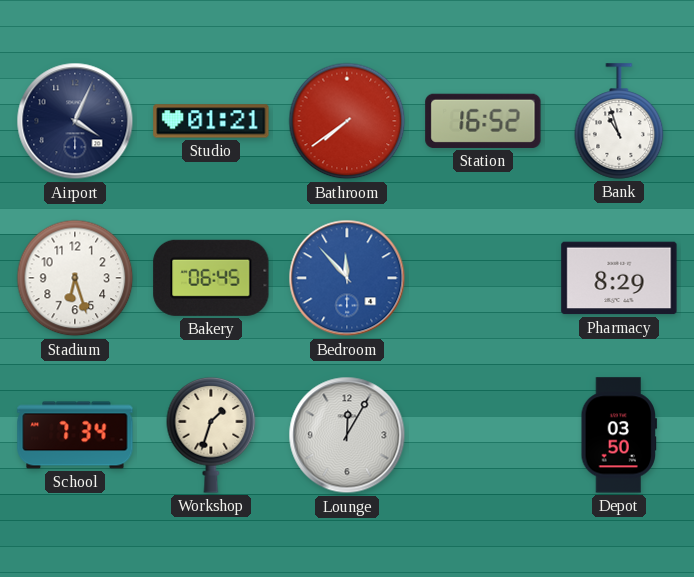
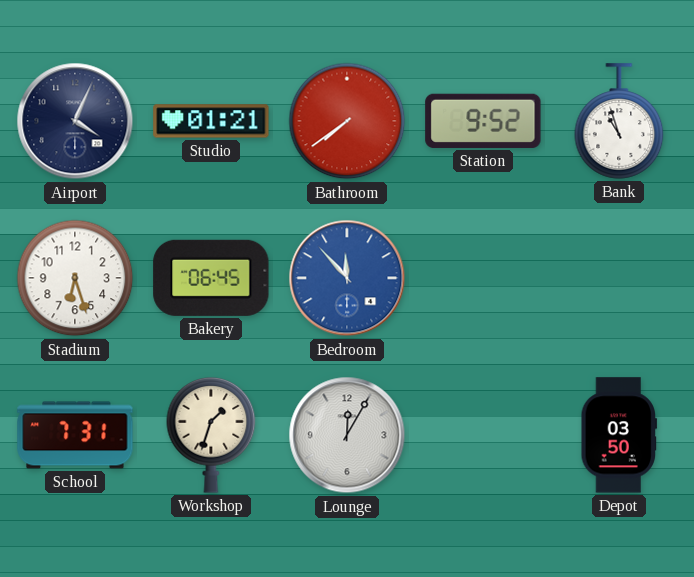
Station: 16:52 -> 9:52
Pharmacy: 8:29 -> none
School: 7:34 -> 7:31
